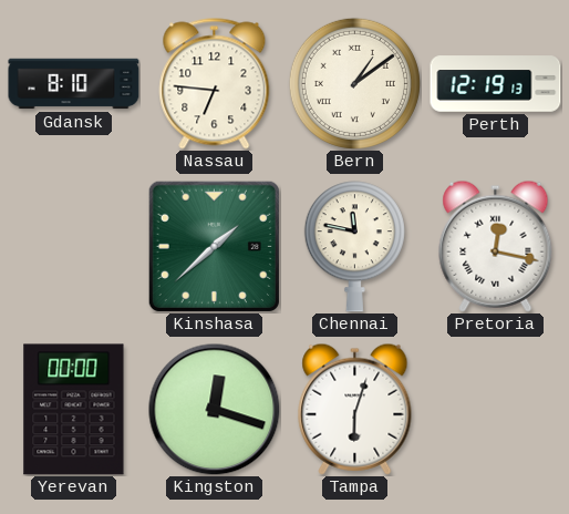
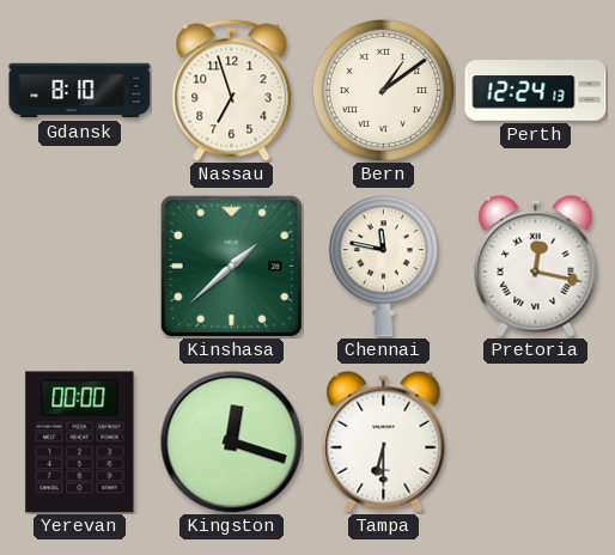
Nassau: 6:46 -> 6:57
Perth: 12:19 -> 12:24
Tampa: 6:03 -> 6:30
